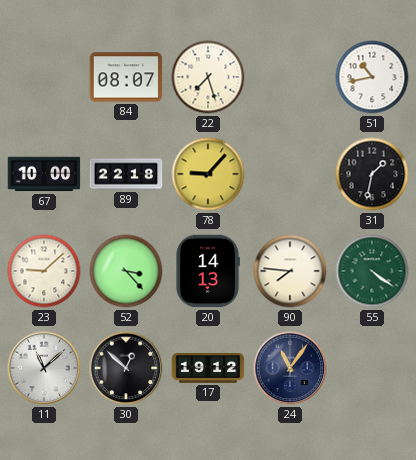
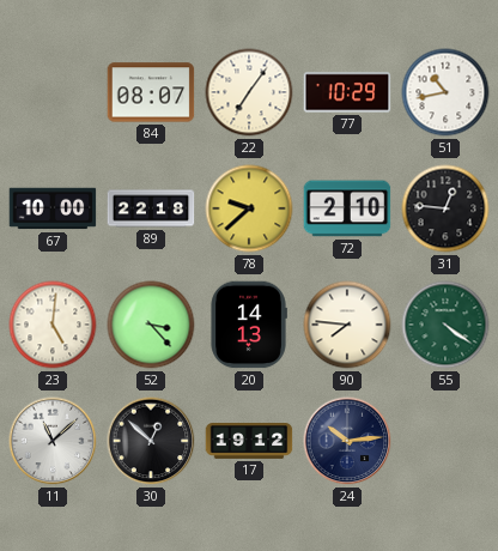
22: 7:27 -> 7:06
77: none -> 10:29
78: 9:07 -> 9:38
72: none -> 2:10
31: 1:32 -> 12:46
23: 9:08 -> 5:01
24: 11:06 -> 10:14
